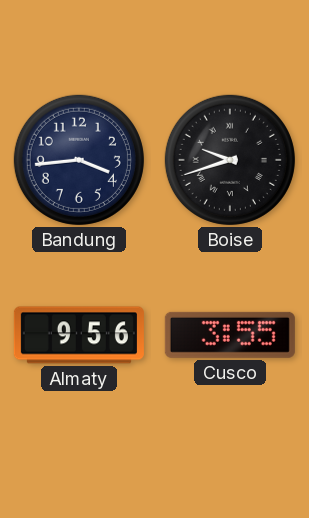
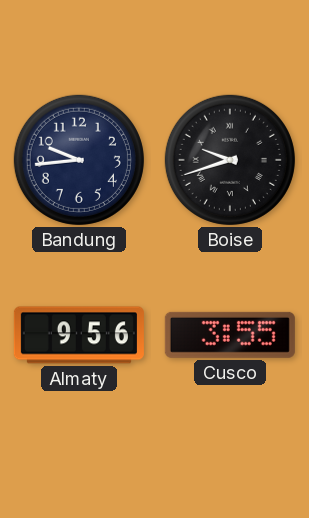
Bandung: 3:44 -> 9:44
